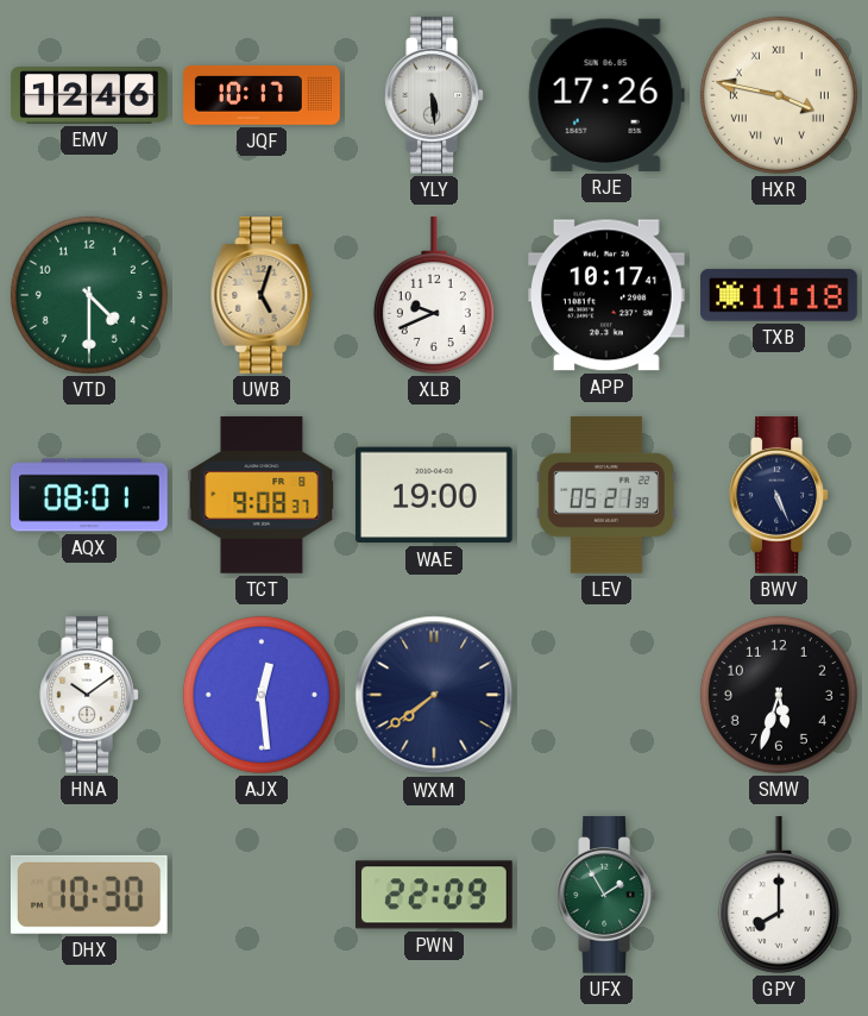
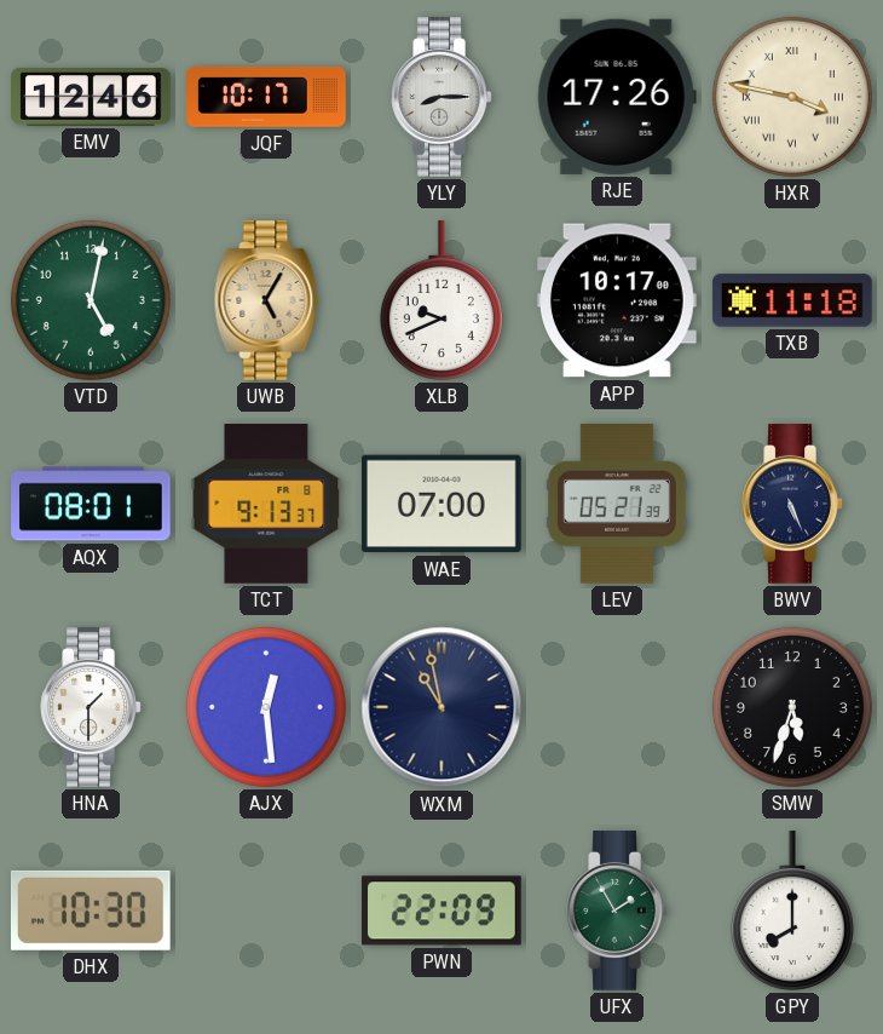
YLY: 5:29 -> 8:15
VTD: 4:30 -> 5:02
UWB: 5:03 -> 5:05
APP: 10:17:41 -> 10:17:00
TCT: 9:08 -> 9:13
WAE: 19:00 -> 07:00
HNA: 10:09 -> 1:30
WXM: 7:39 -> 10:58
